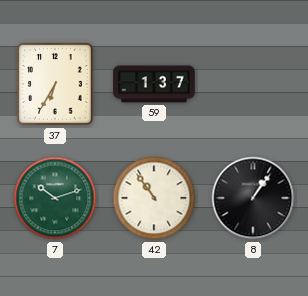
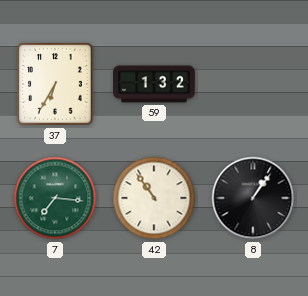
59: 1:37 -> 1:32
7: 10:12 -> 7:16
